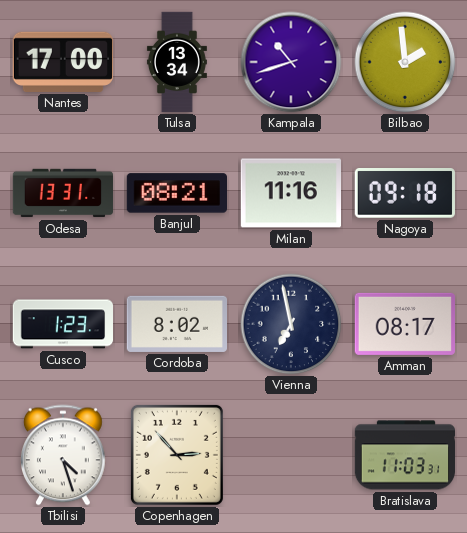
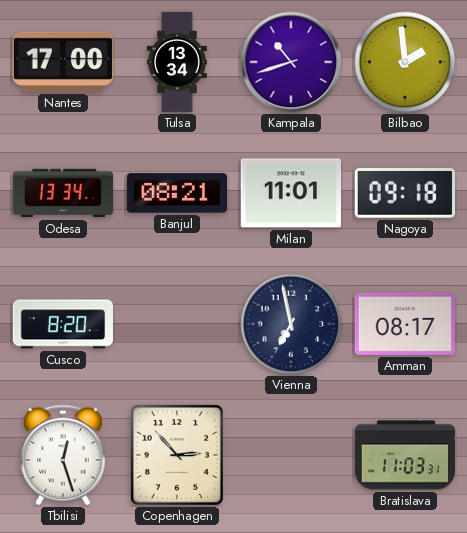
Odesa: 13:31 -> 13:34
Milan: 11:16 -> 11:01
Cusco: 1:23 -> 8:20
Cordoba: 8:02 -> none
Tbilisi: 4:27 -> 12:27
